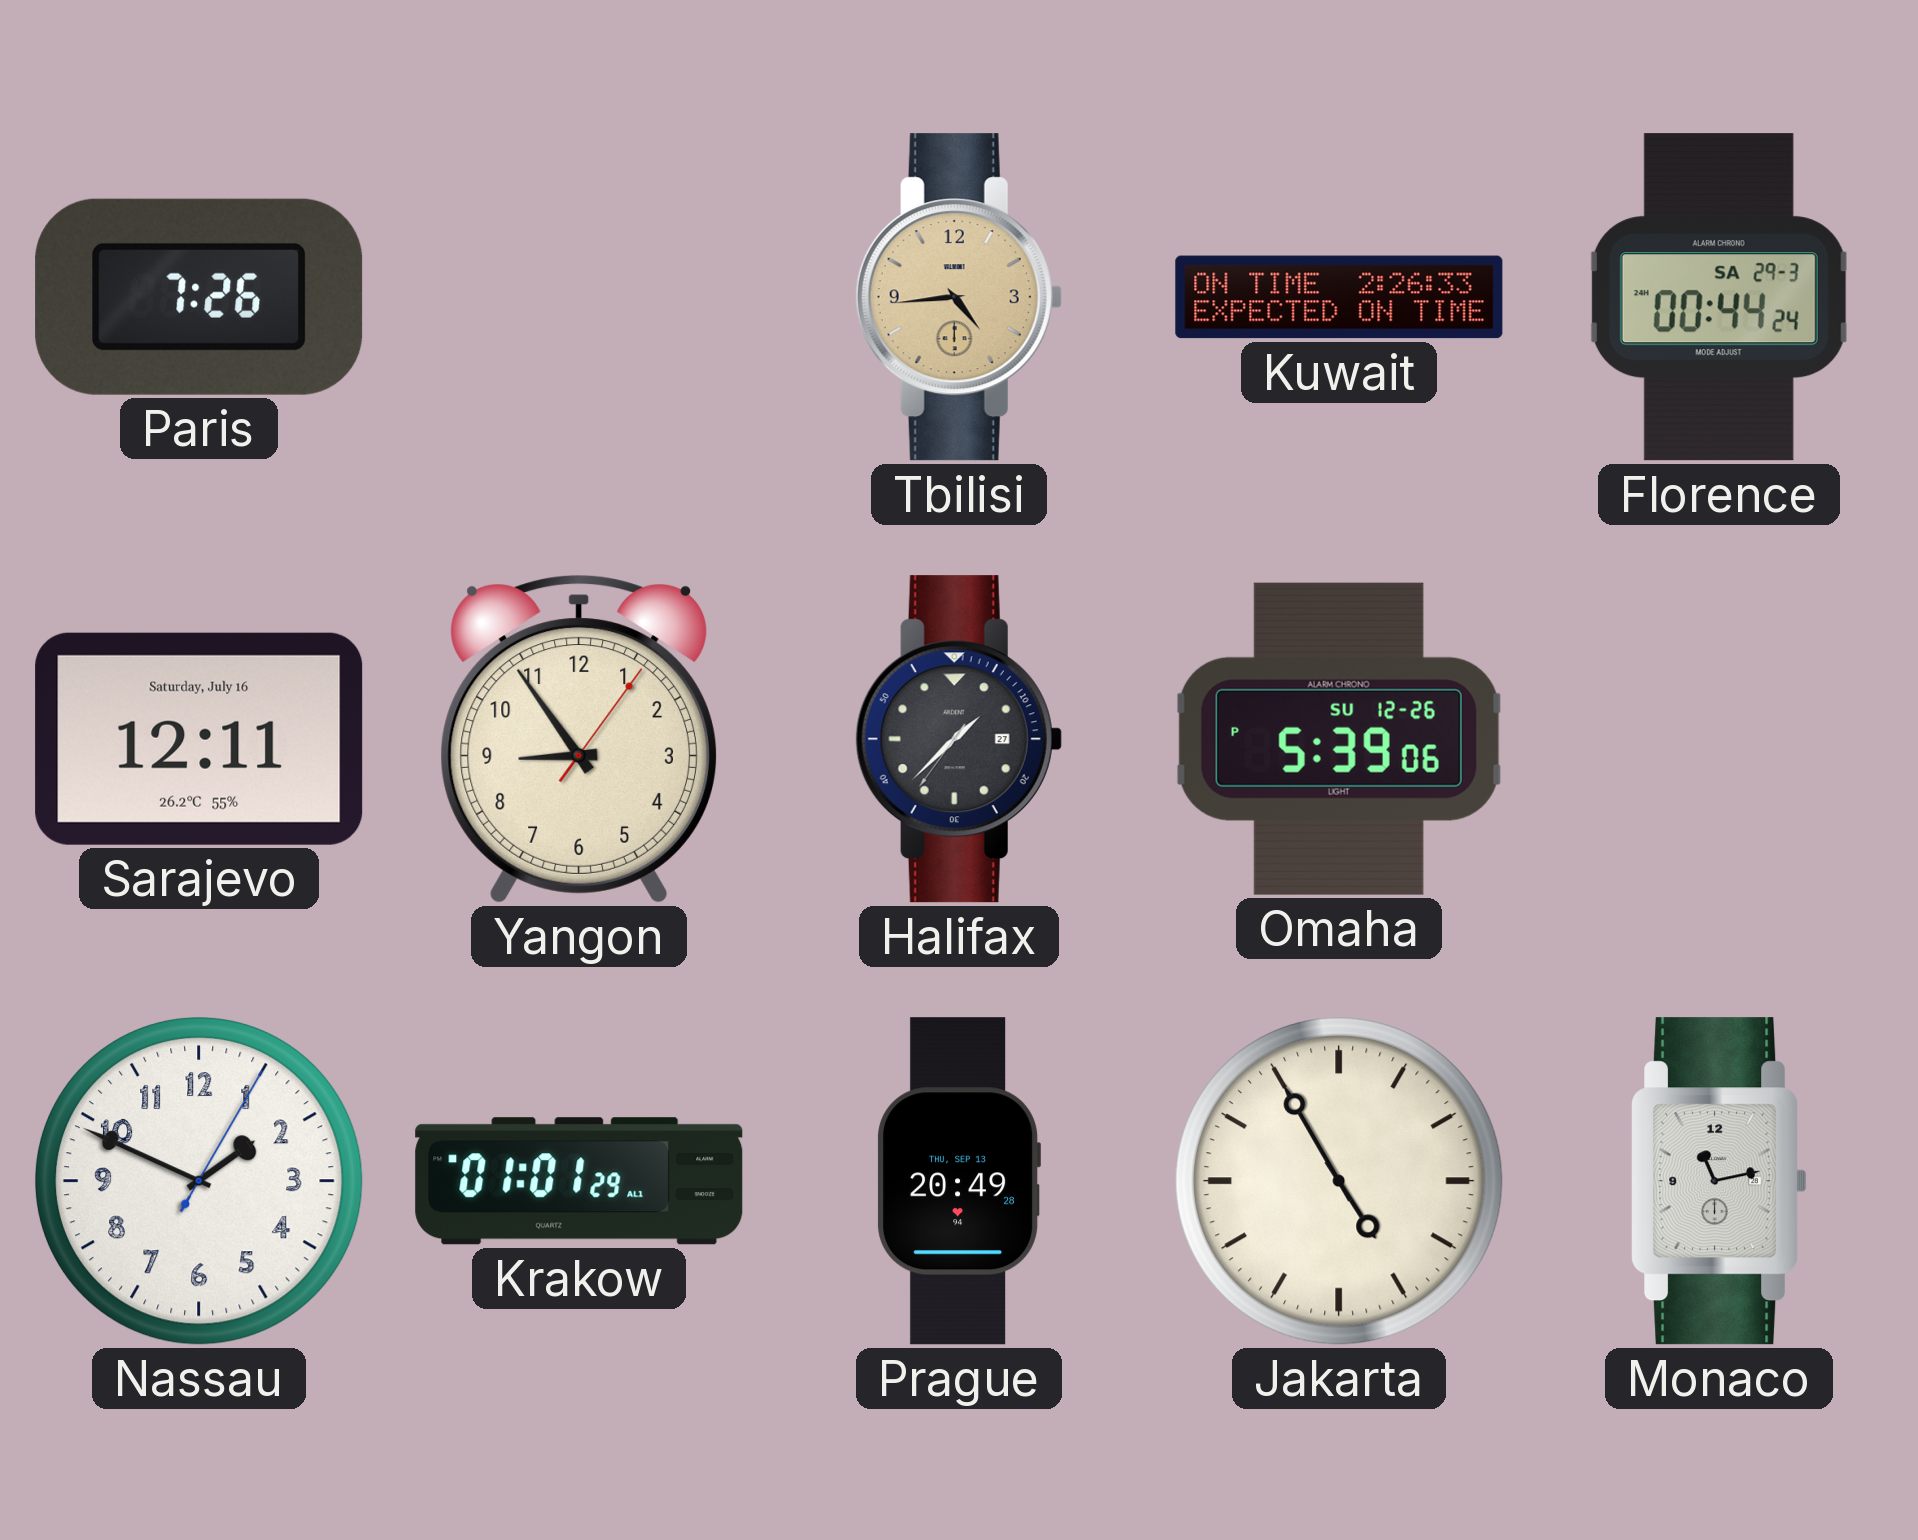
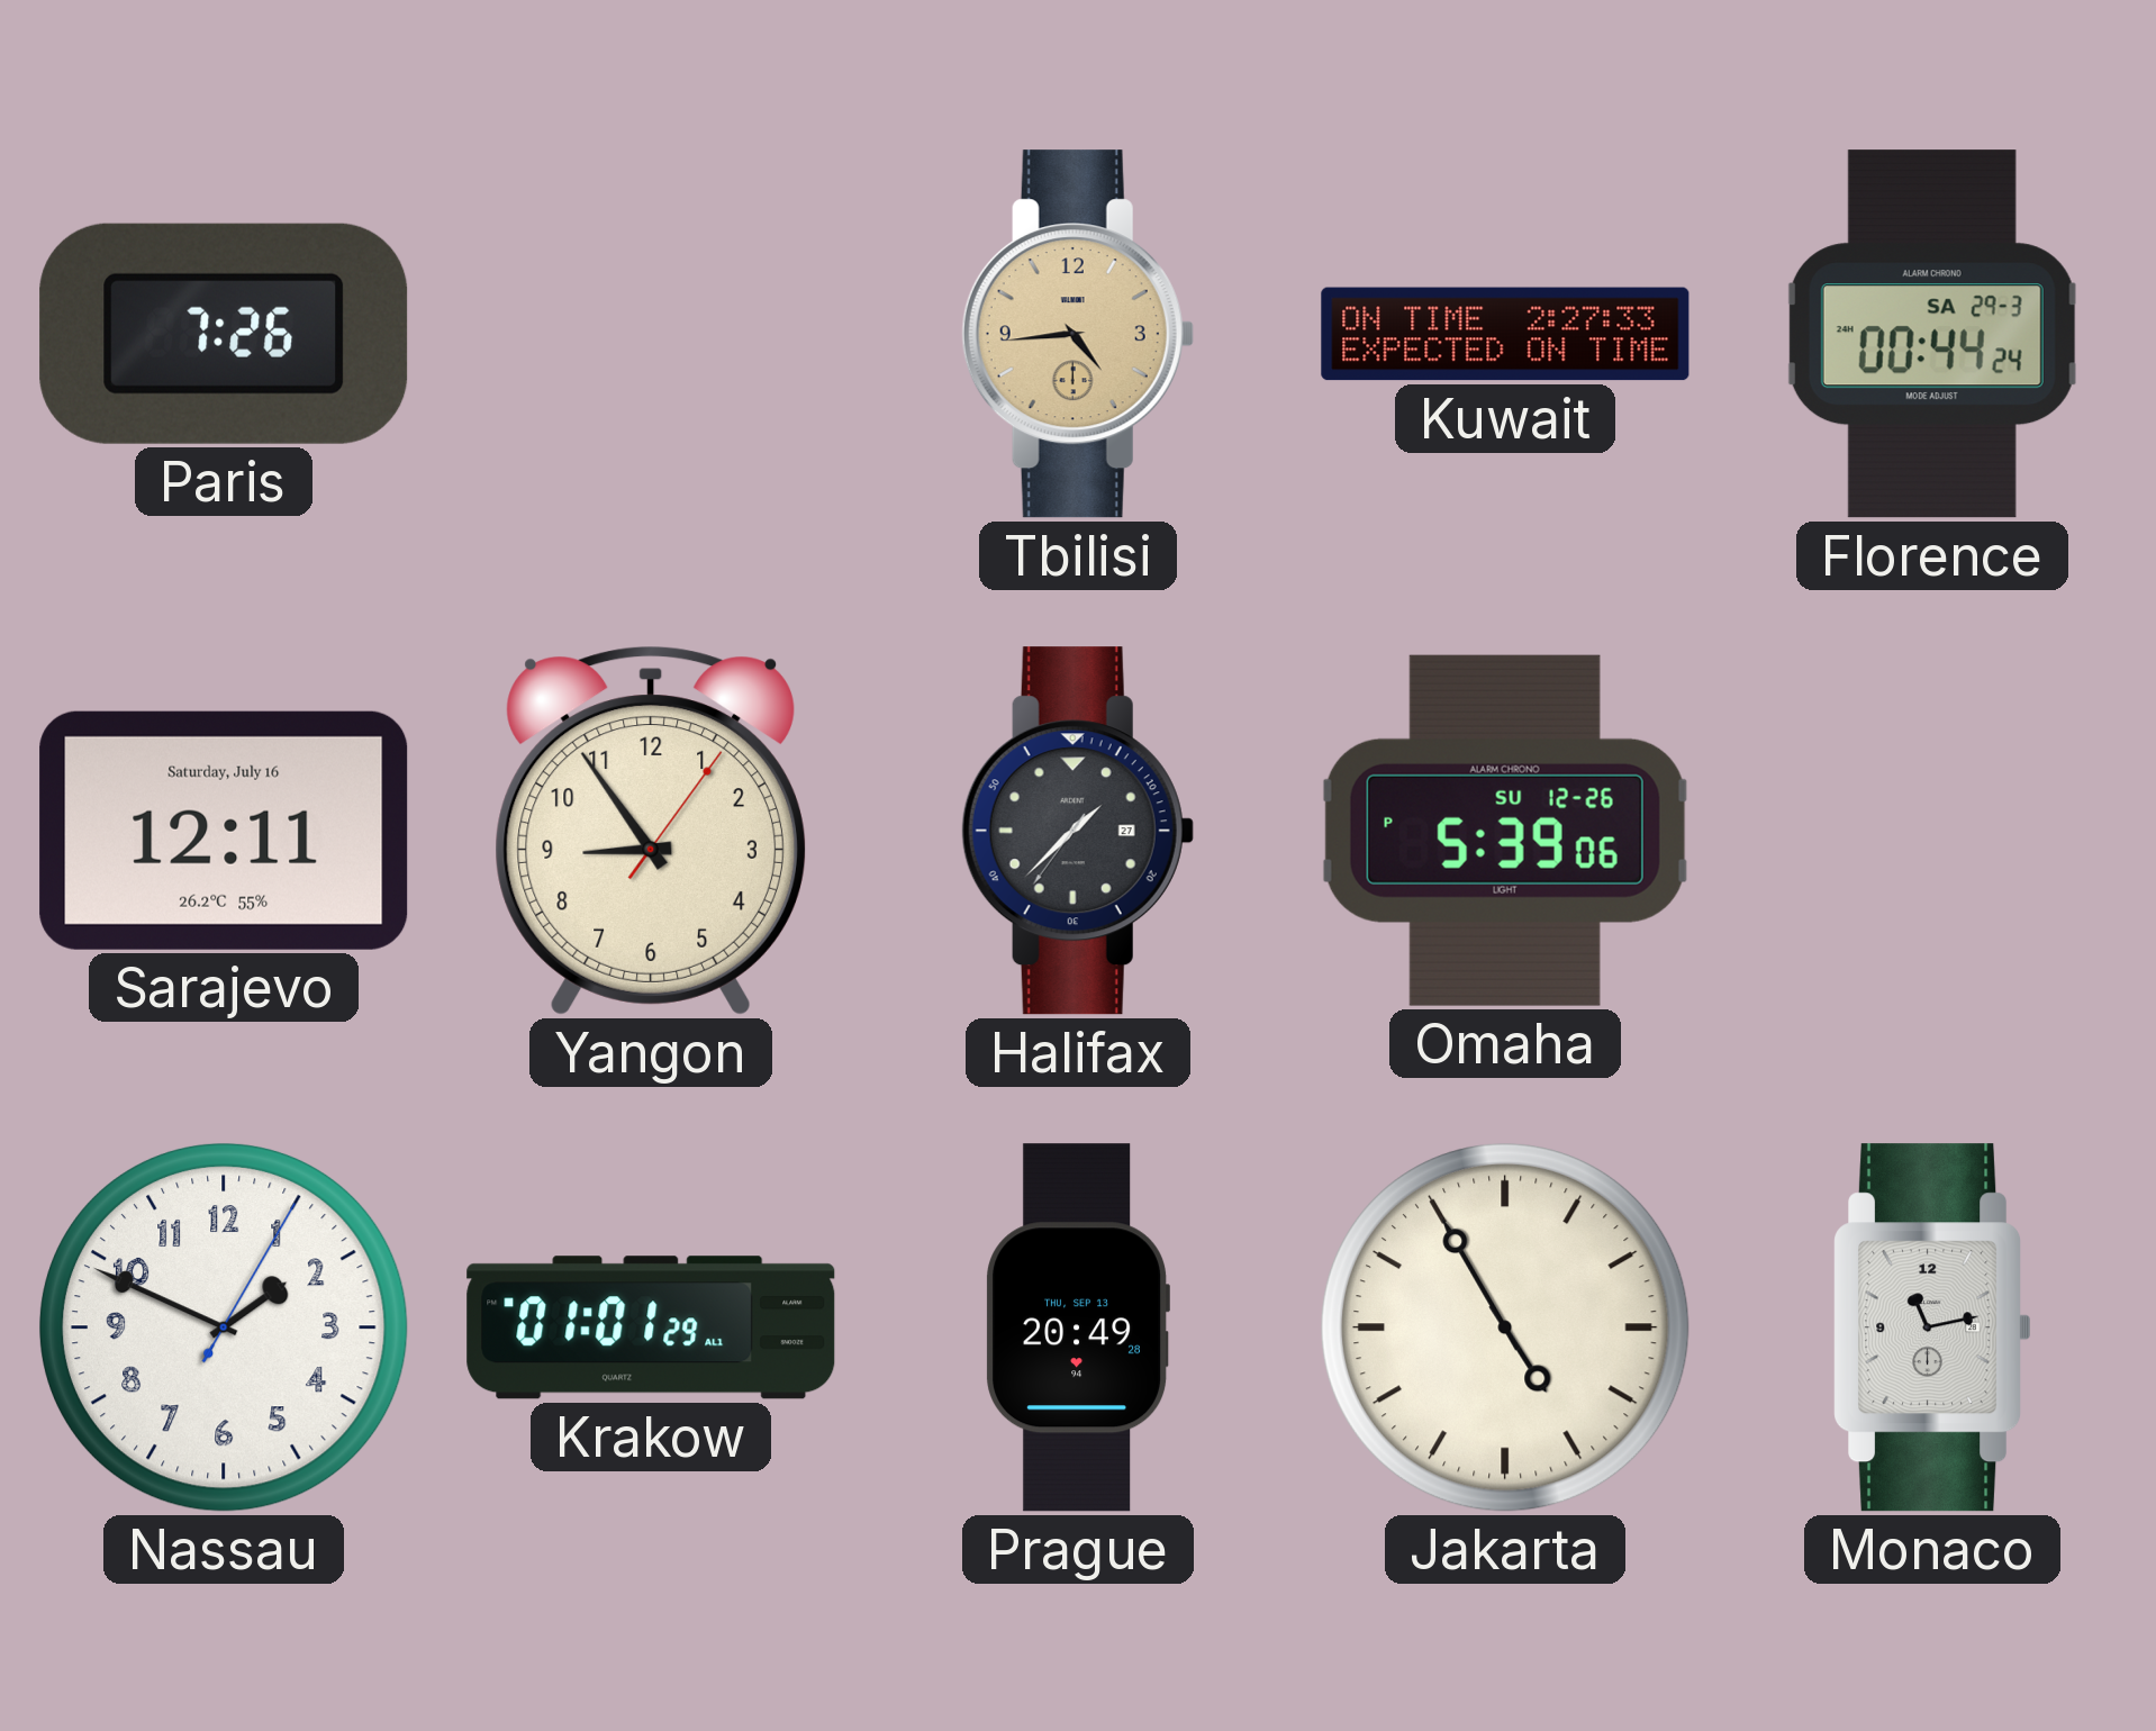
Kuwait: 2:26 -> 2:27
